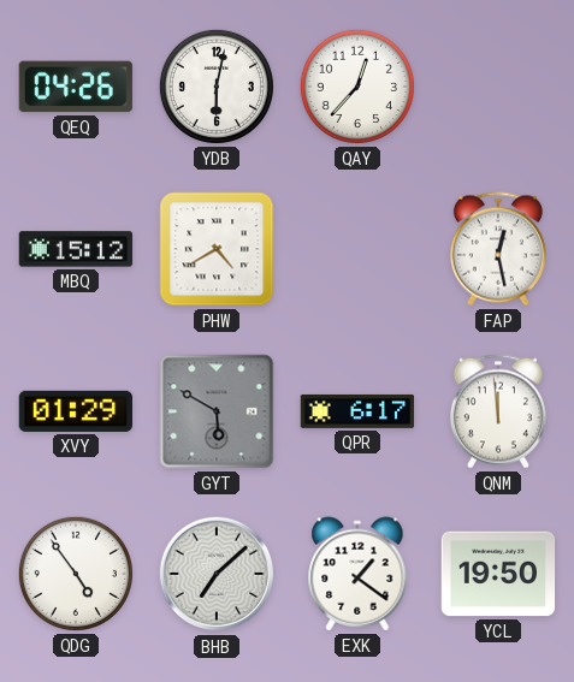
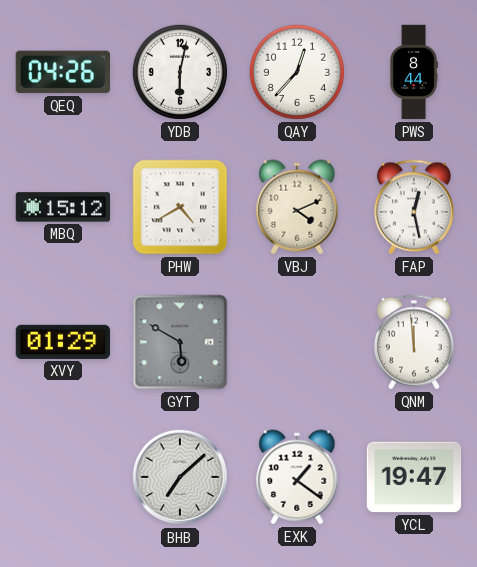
PWS: none -> 8:44
VBJ: none -> 4:11
QPR: 6:17 -> none
QDG: 4:54 -> none
YCL: 19:50 -> 19:47
